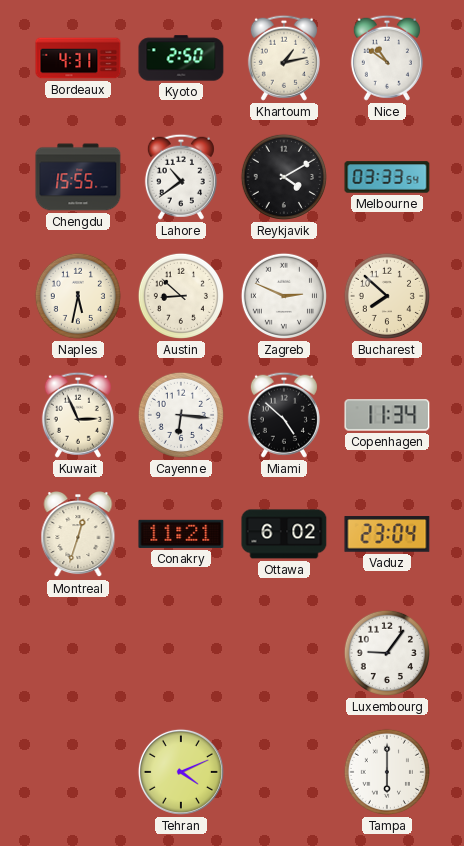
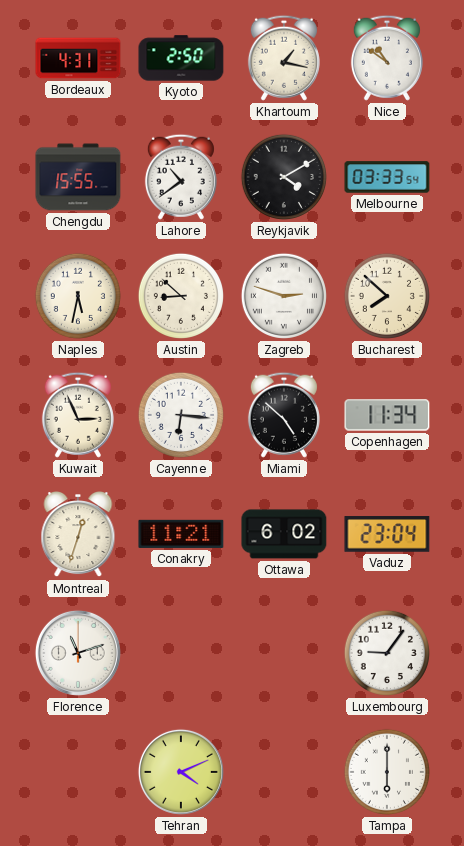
Khartoum: 1:13 -> 1:17
Zagreb: 2:49 -> 2:48
Florence: none -> 11:12
